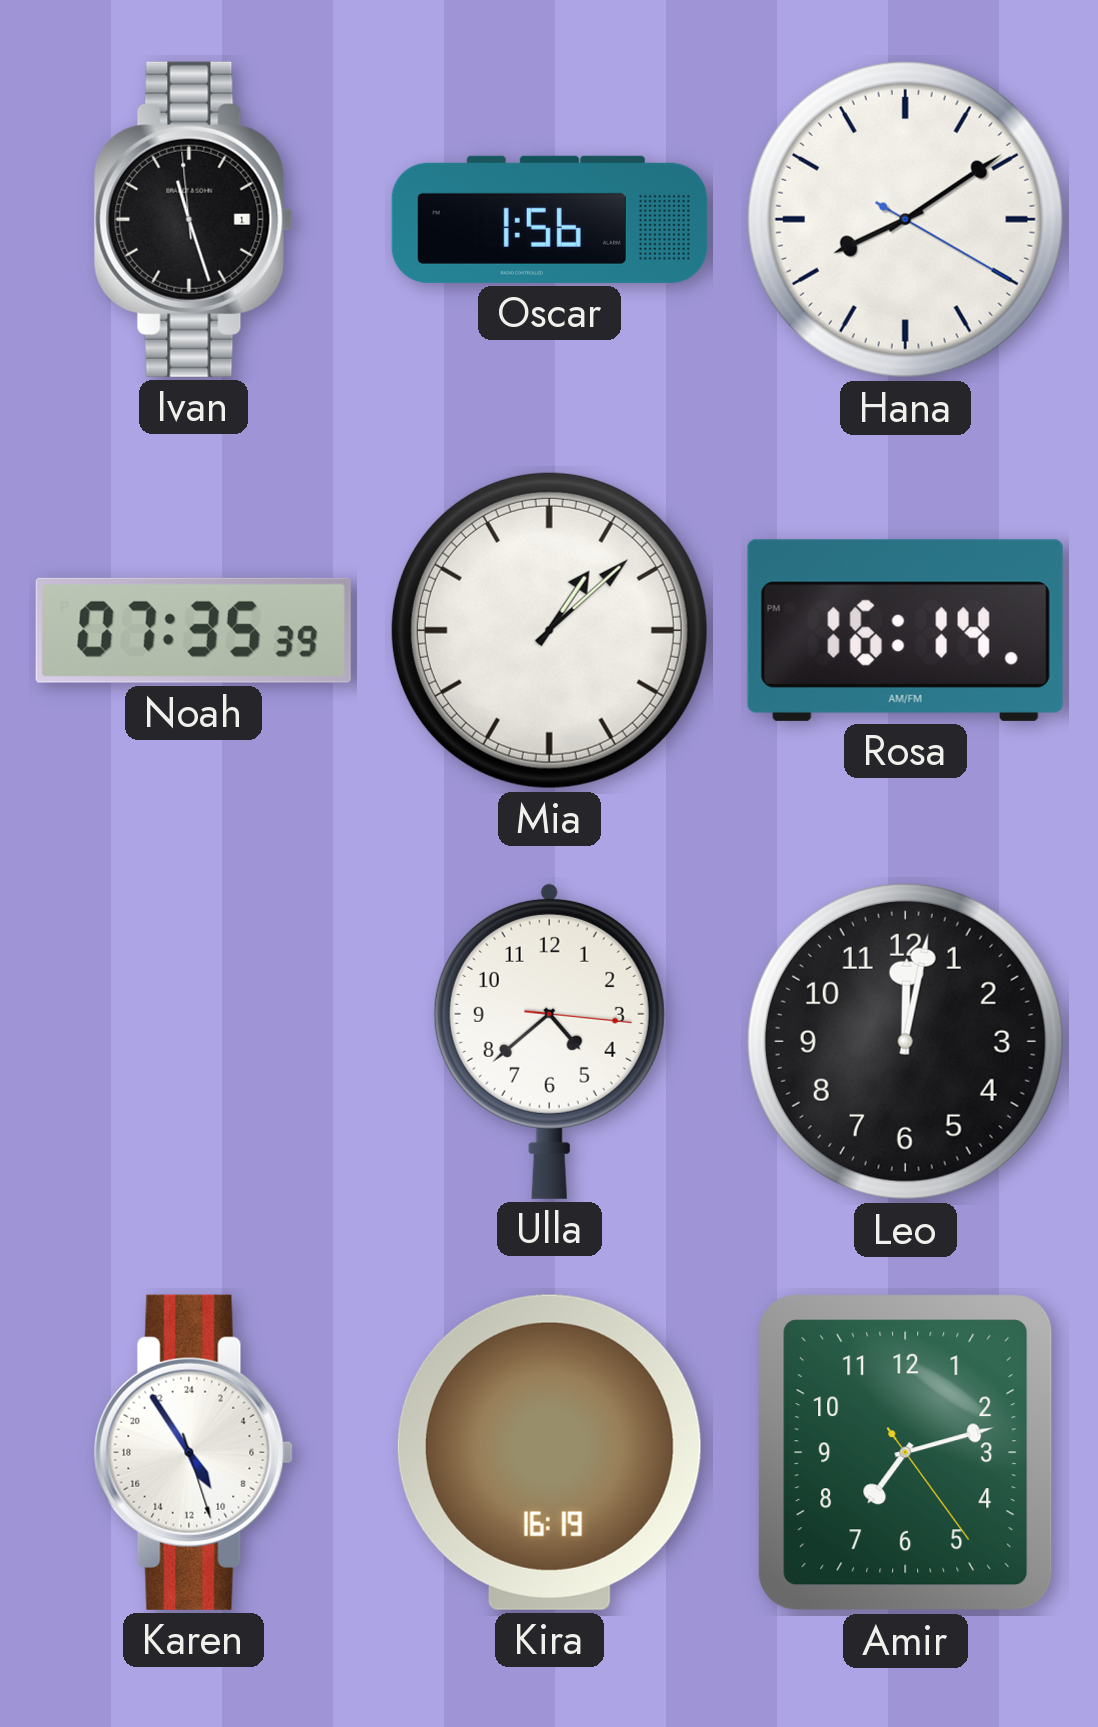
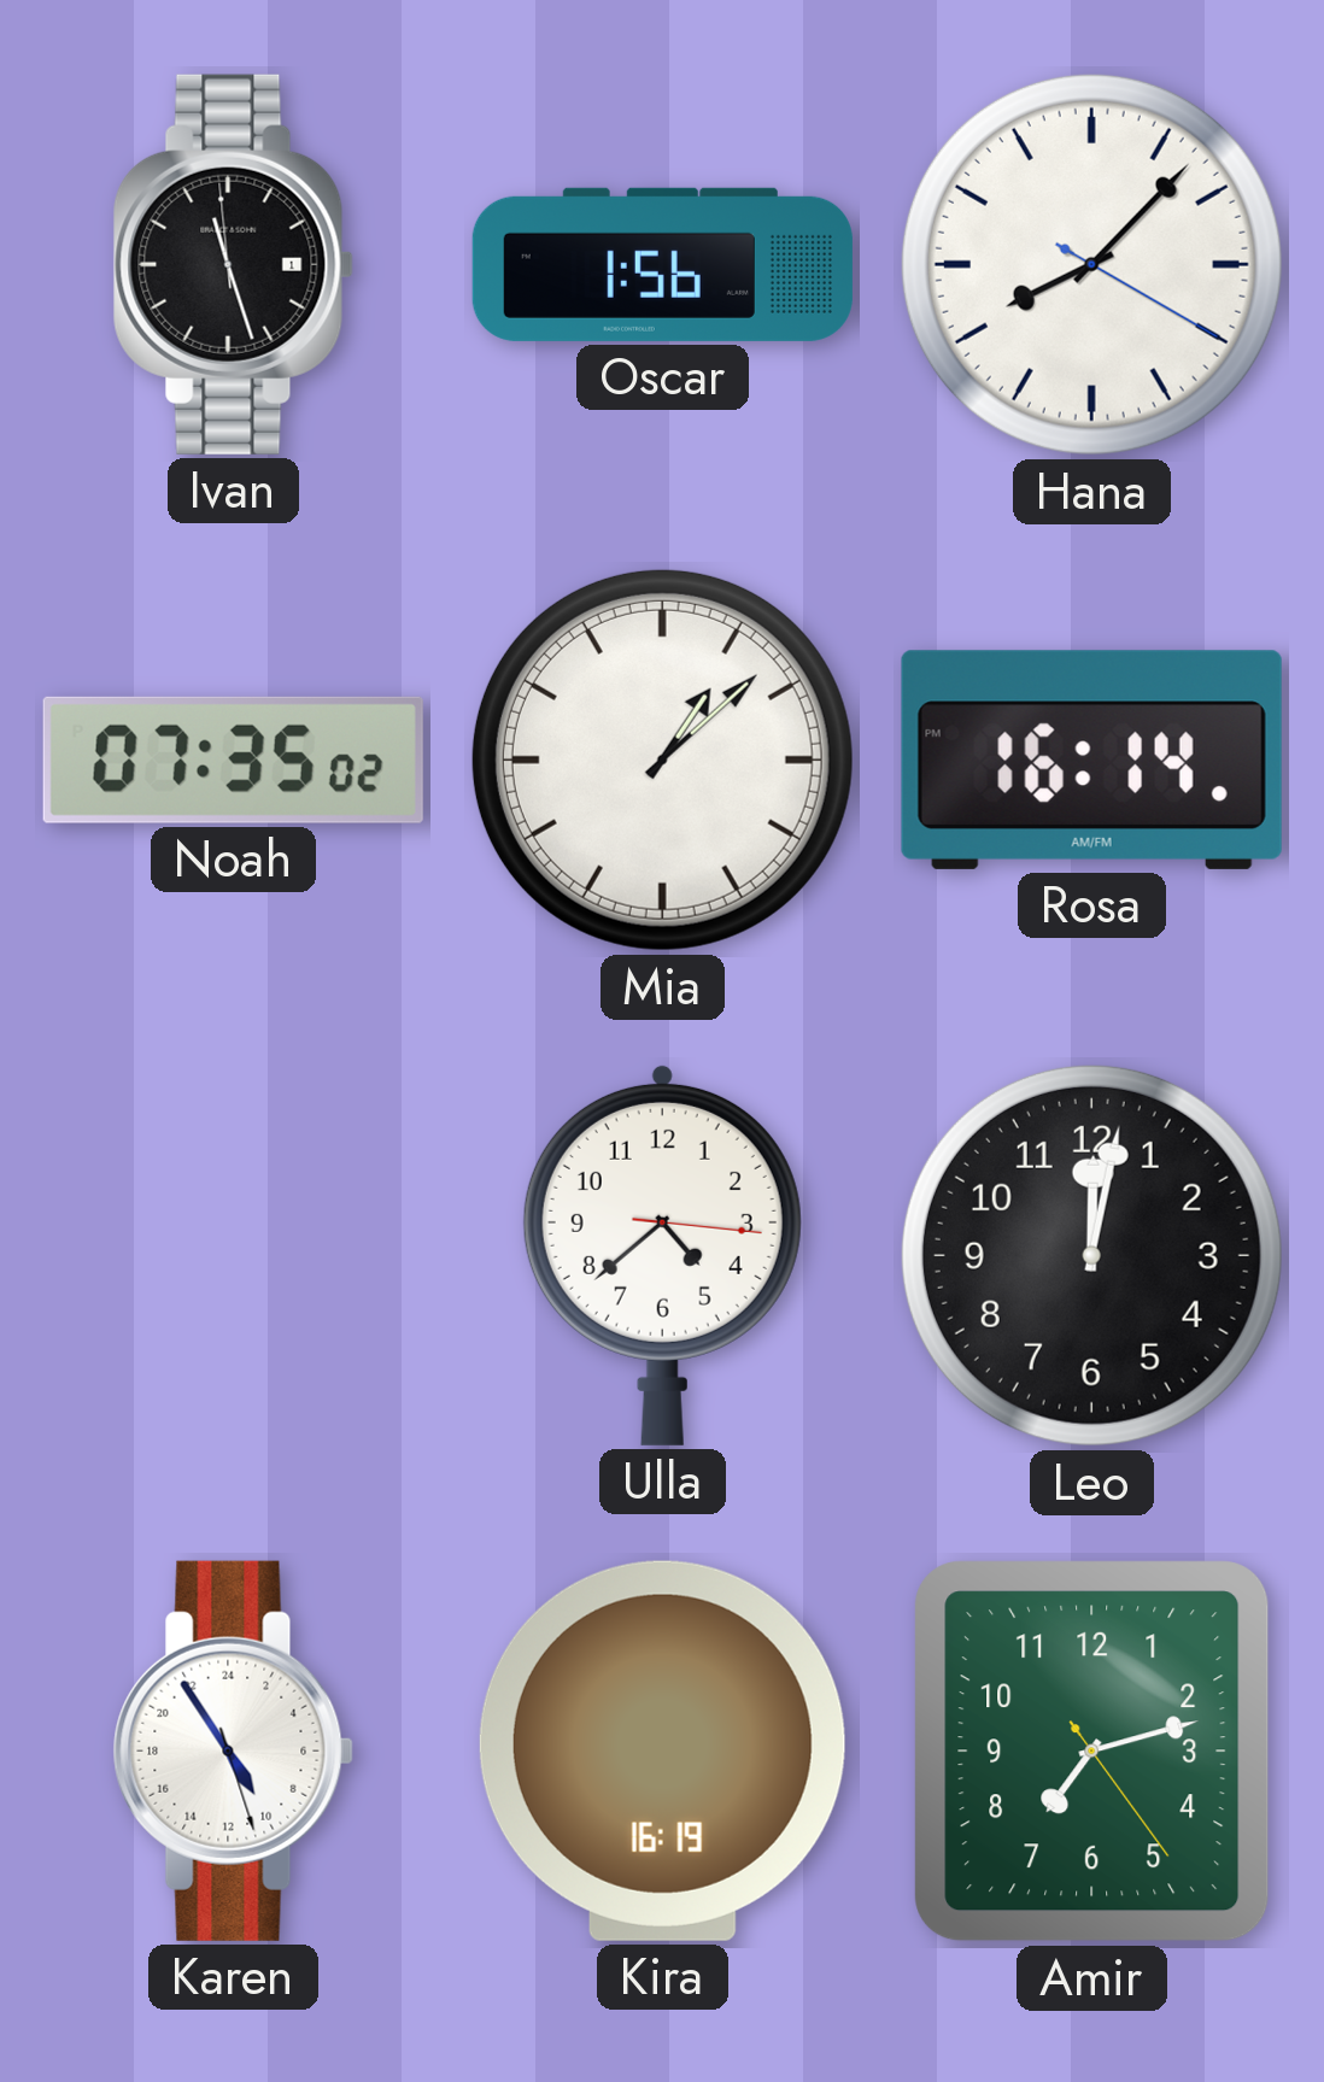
Hana: 8:09 -> 8:07
Noah: 07:35:39 -> 07:35:02
